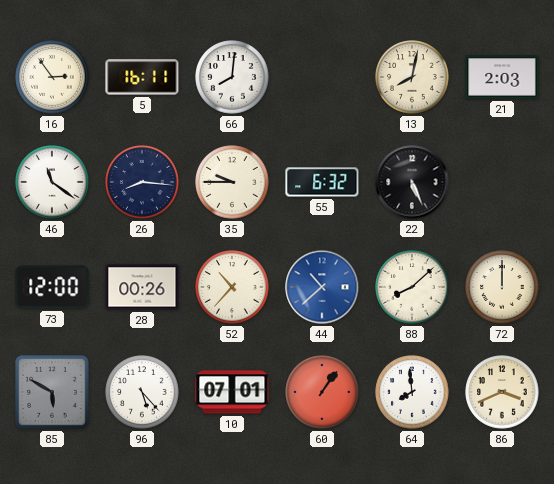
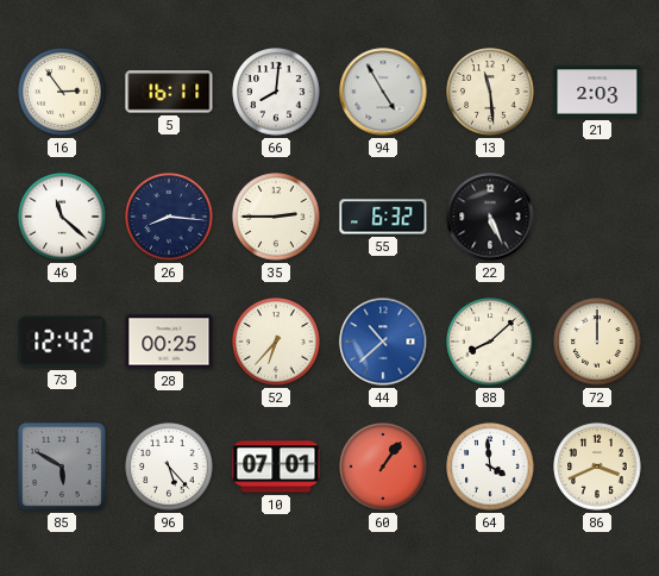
94: none -> 4:55
13: 8:02 -> 11:29
46: 11:21 -> 11:22
35: 9:45 -> 2:45
73: 12:00 -> 12:42
28: 00:26 -> 00:25
52: 10:37 -> 6:37
64: 7:59 -> 3:59
